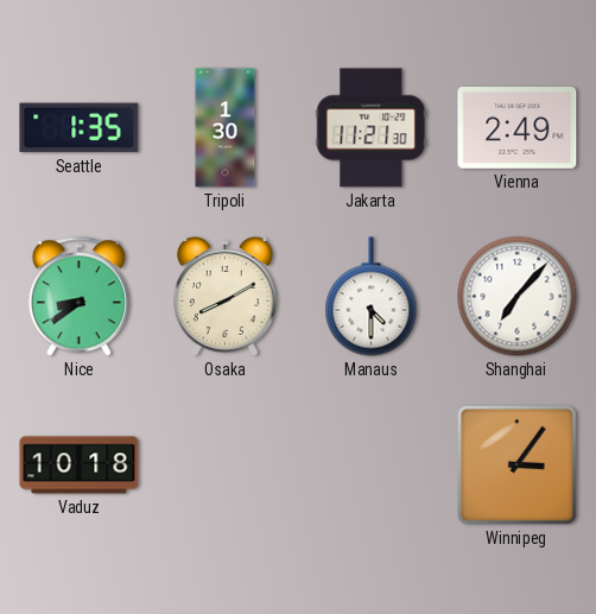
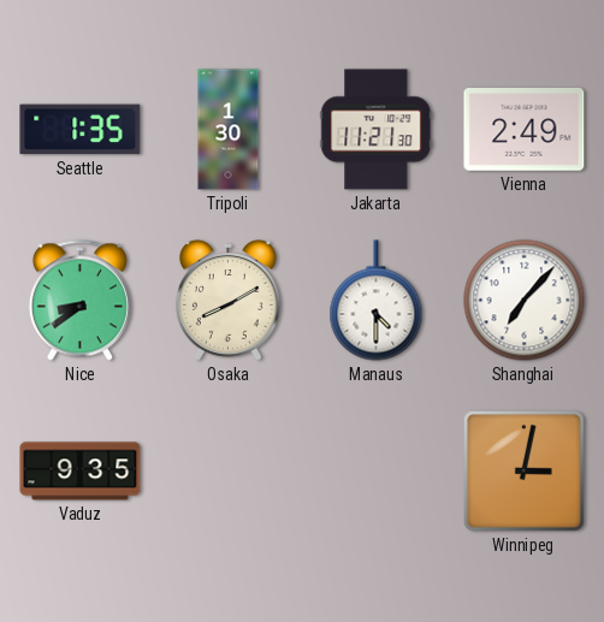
Vaduz: 10:18 -> 9:35
Winnipeg: 3:06 -> 3:02
